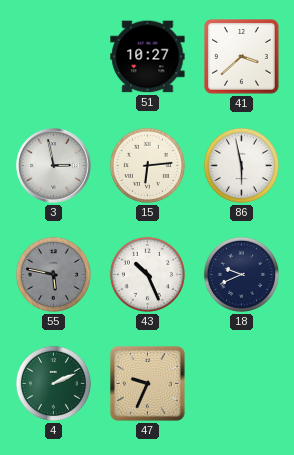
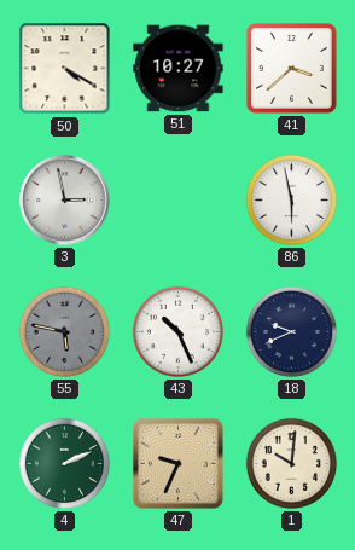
50: none -> 4:20
15: 6:14 -> none
1: none -> 10:01
